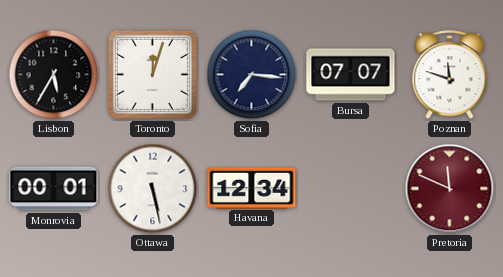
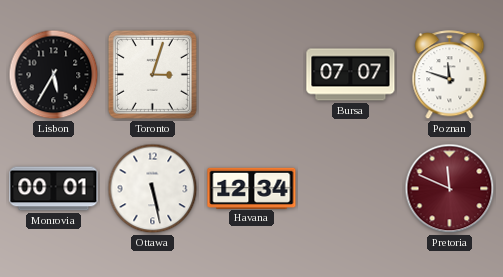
Toronto: 12:03 -> 3:03
Sofia: 7:16 -> none
